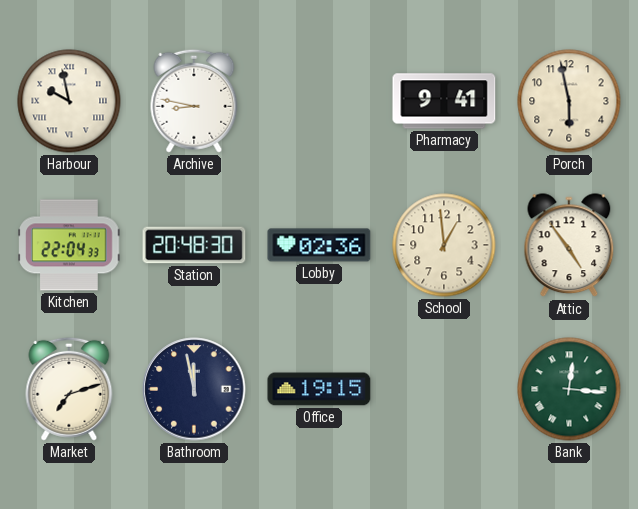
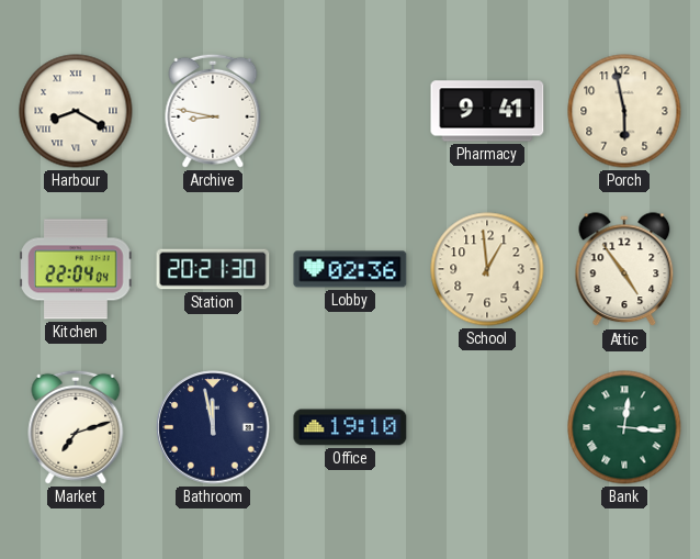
Harbour: 9:58 -> 8:20
Kitchen: 22:04:33 -> 22:04:04
Station: 20:48 -> 20:21
Office: 19:15 -> 19:10
